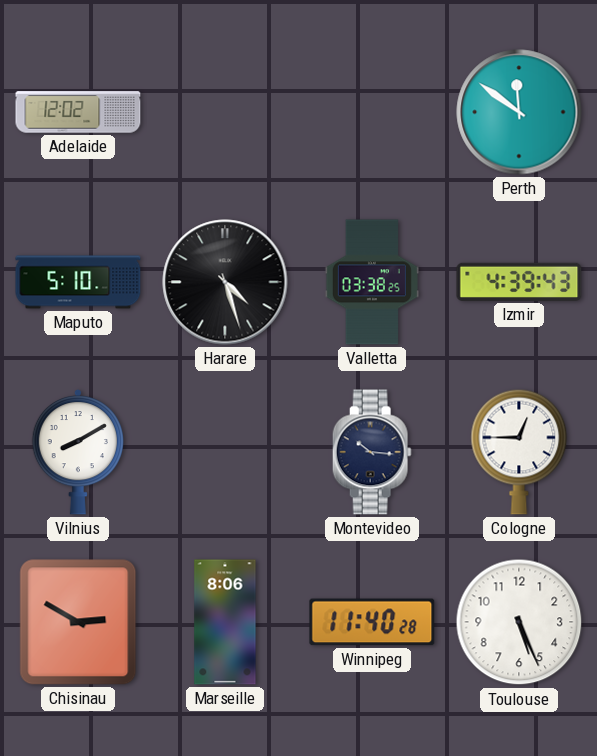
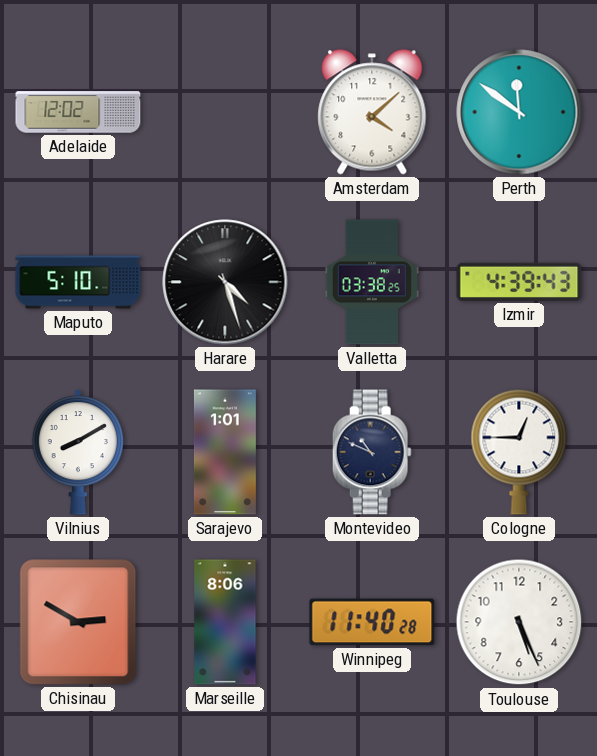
Amsterdam: none -> 4:08
Sarajevo: none -> 1:01
Montevideo: 10:16 -> 10:49
